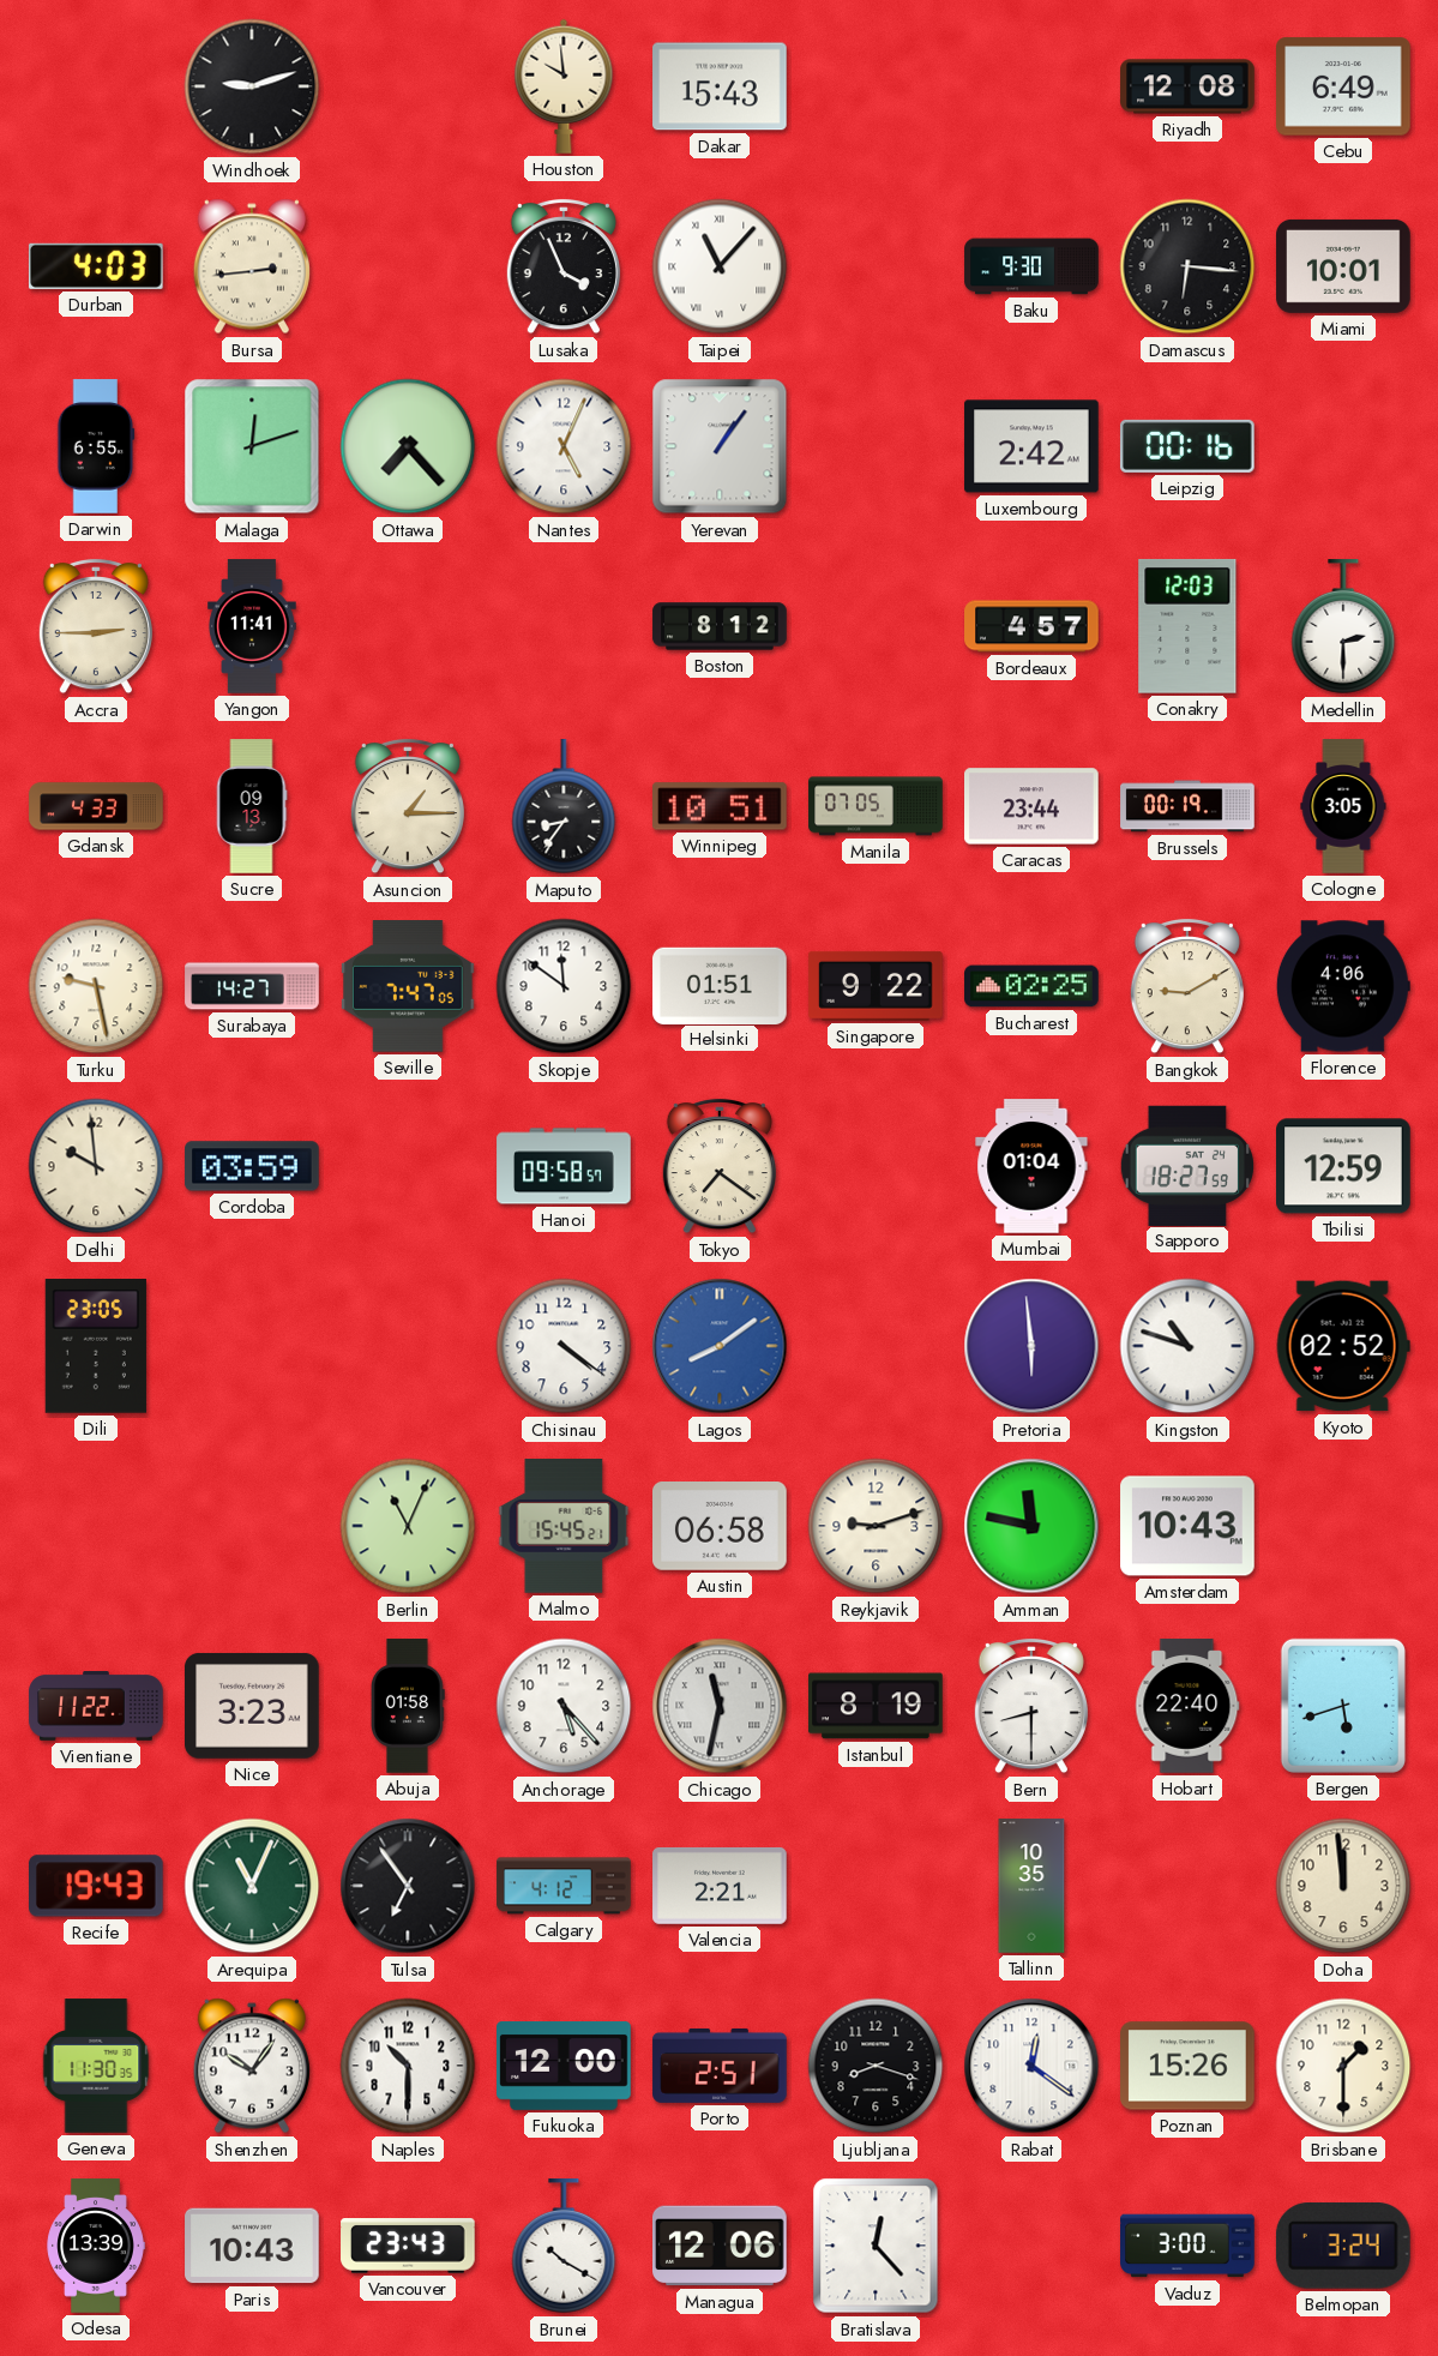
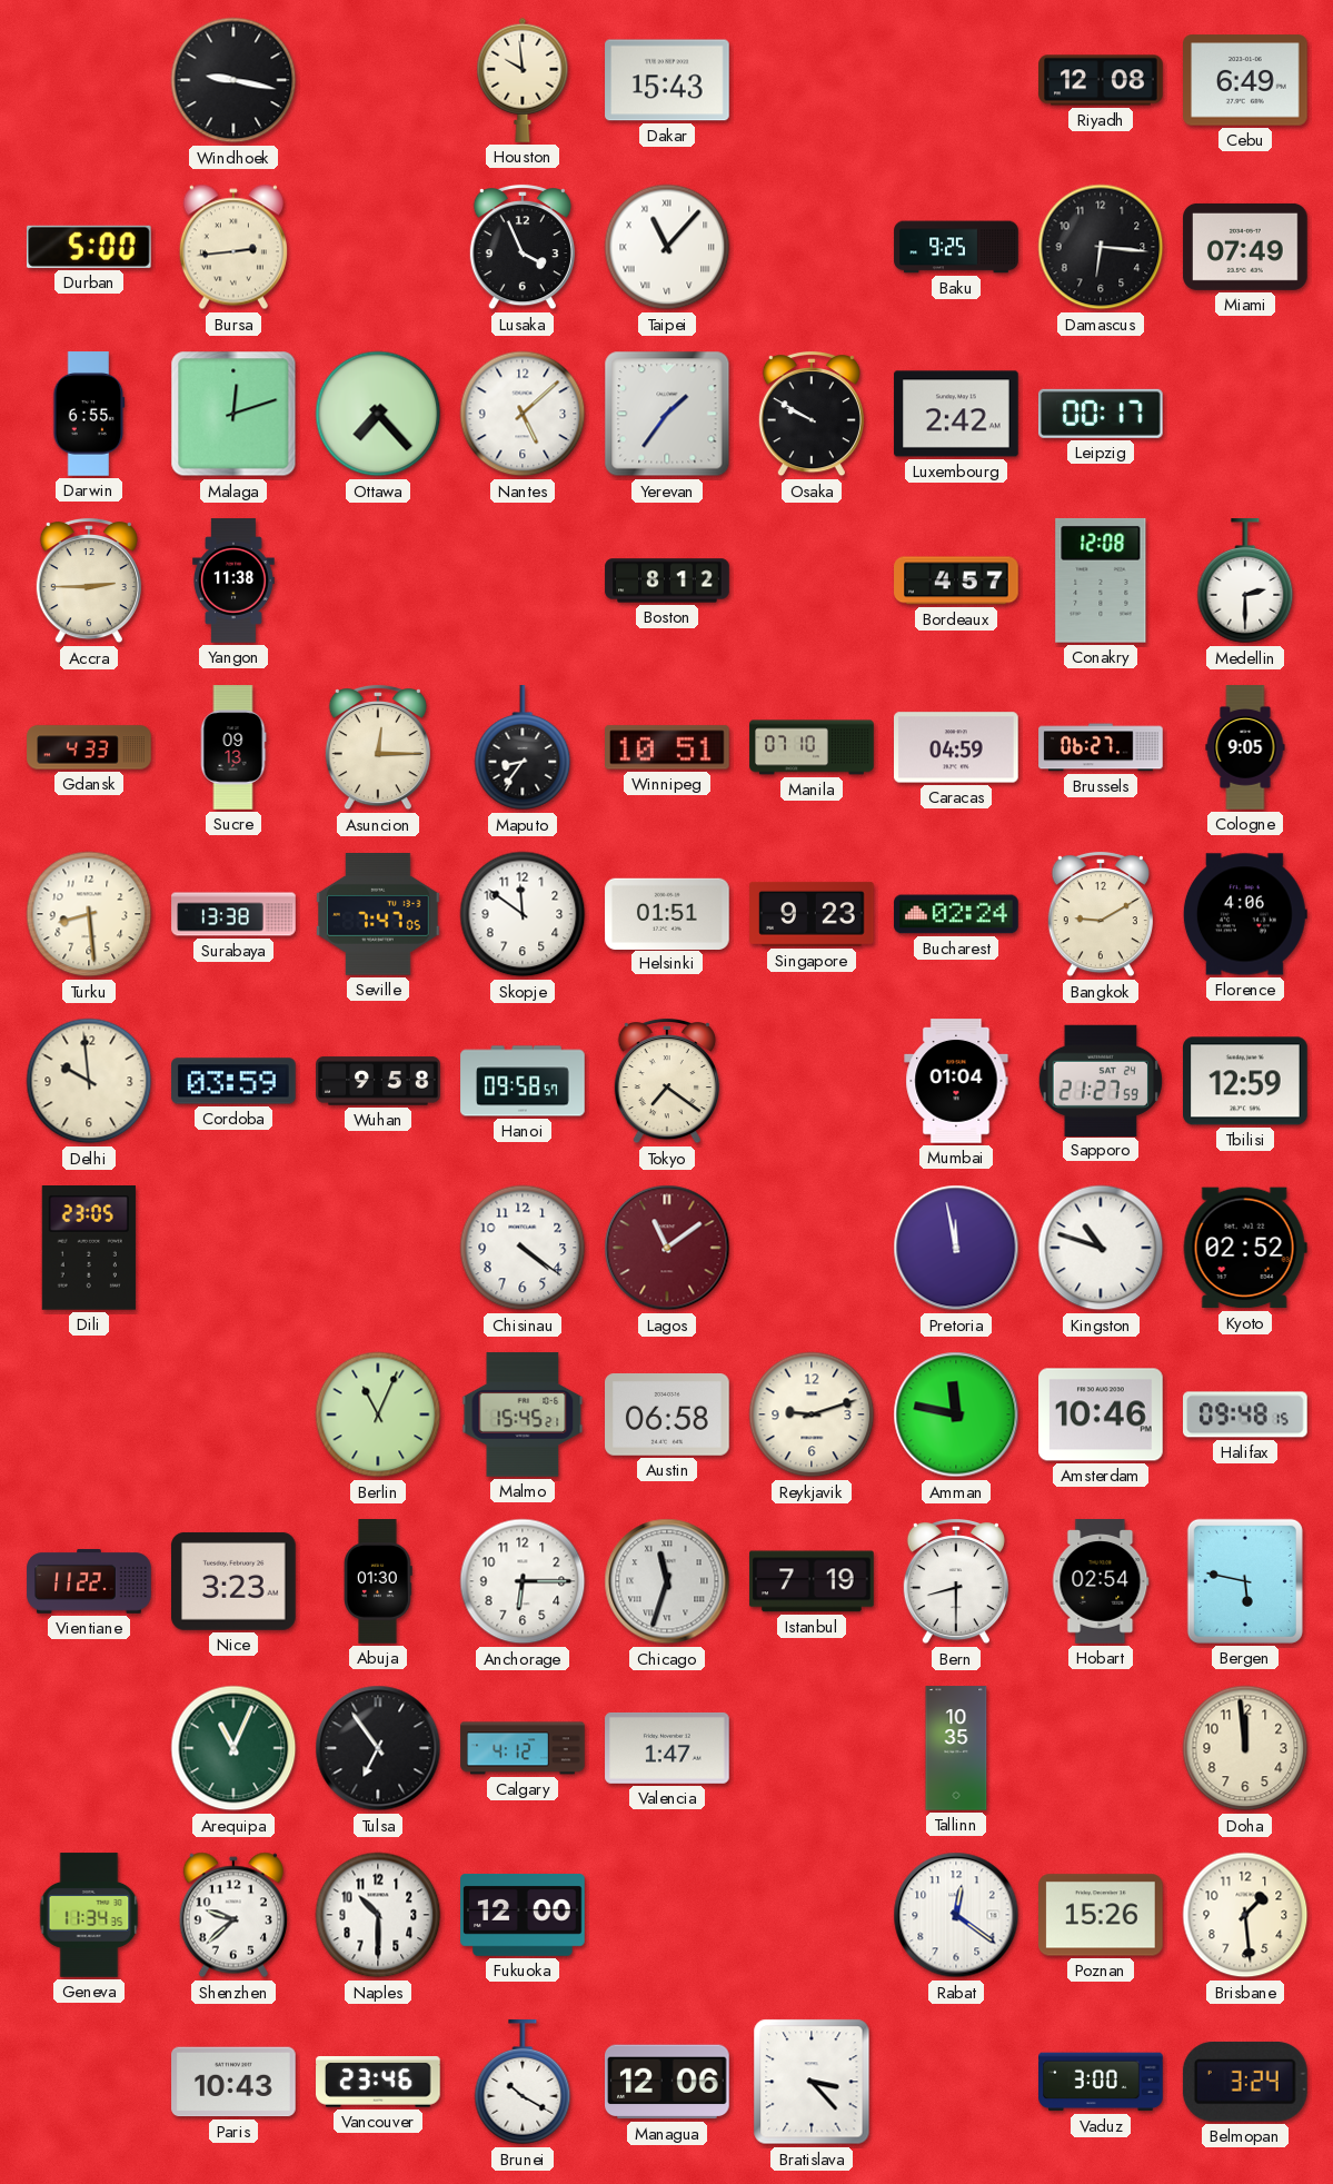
Windhoek: 9:12 -> 9:17
Durban: 4:03 -> 5:00
Baku: 9:30 -> 9:25
Miami: 10:01 -> 07:49
Nantes: 5:04 -> 5:08
Yerevan: 1:06 -> 1:36
Osaka: none -> 9:50
Leipzig: 00:16 -> 00:17
Yangon: 11:41 -> 11:38
Conakry: 12:03 -> 12:08
Asuncion: 1:15 -> 12:15
Manila: 07:05 -> 07:10
Caracas: 23:44 -> 04:59
Brussels: 00:19 -> 06:27
Cologne: 3:05 -> 9:05
Turku: 9:28 -> 8:29
Surabaya: 14:27 -> 13:38
Singapore: 9:22 -> 9:23
Bucharest: 02:25 -> 02:24
Wuhan: none -> 9:58
Sapporo: 18:27 -> 21:27
Lagos: 8:09 -> 11:09
Lagos dial: blue -> burgundy
Pretoria: 5:59 -> 11:58
Amsterdam: 10:43 -> 10:46
Halifax: none -> 09:48
Abuja: 01:58 -> 01:30
Anchorage: 5:23 -> 6:15
Chicago: 11:32 -> 11:33
Istanbul: 8:19 -> 7:19
Hobart: 22:40 -> 02:54
Bergen: 5:42 -> 5:47
Recife: 19:43 -> none
Valencia: 2:21 -> 1:47
Geneva: 11:30 -> 11:34
Shenzhen: 10:06 -> 9:38
Porto: 2:51 -> none
Ljubljana: 8:18 -> none
Brisbane: 1:30 -> 1:29
Odesa: 13:39 -> none
Vancouver: 23:43 -> 23:46
Bratislava: 12:23 -> 3:23
